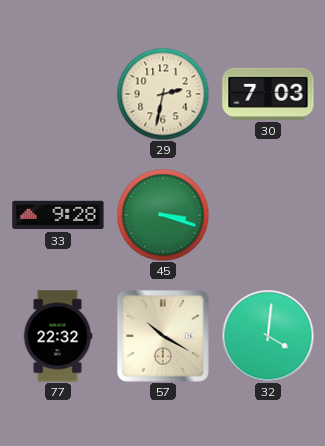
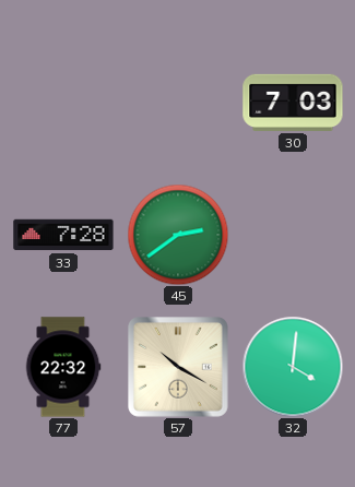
29: 2:32 -> none
33: 9:28 -> 7:28
45: 3:18 -> 2:39
